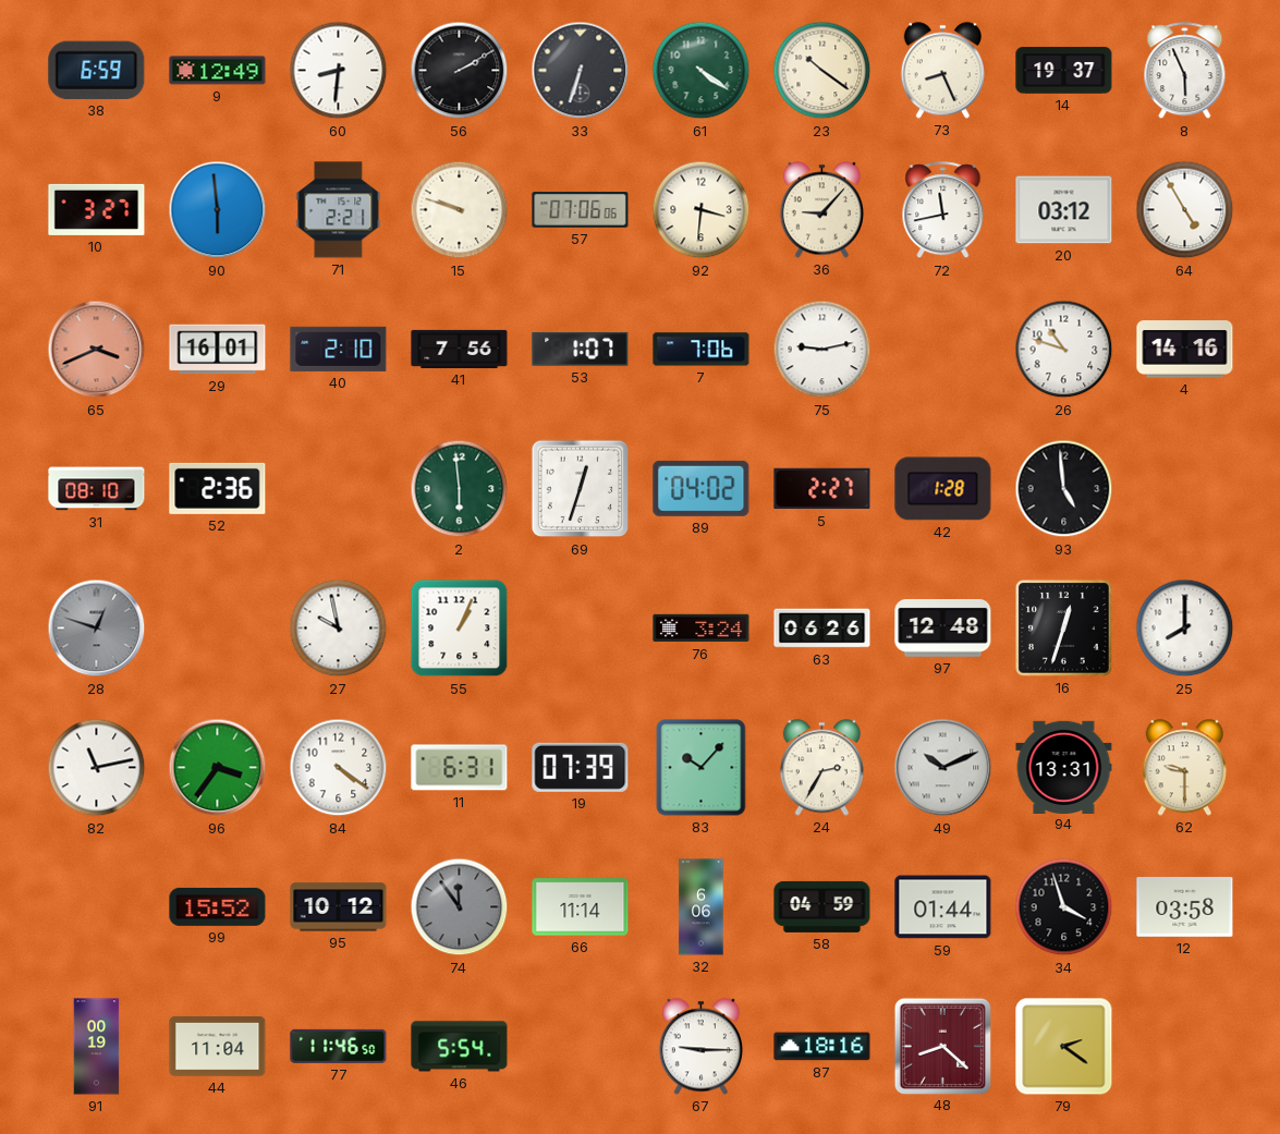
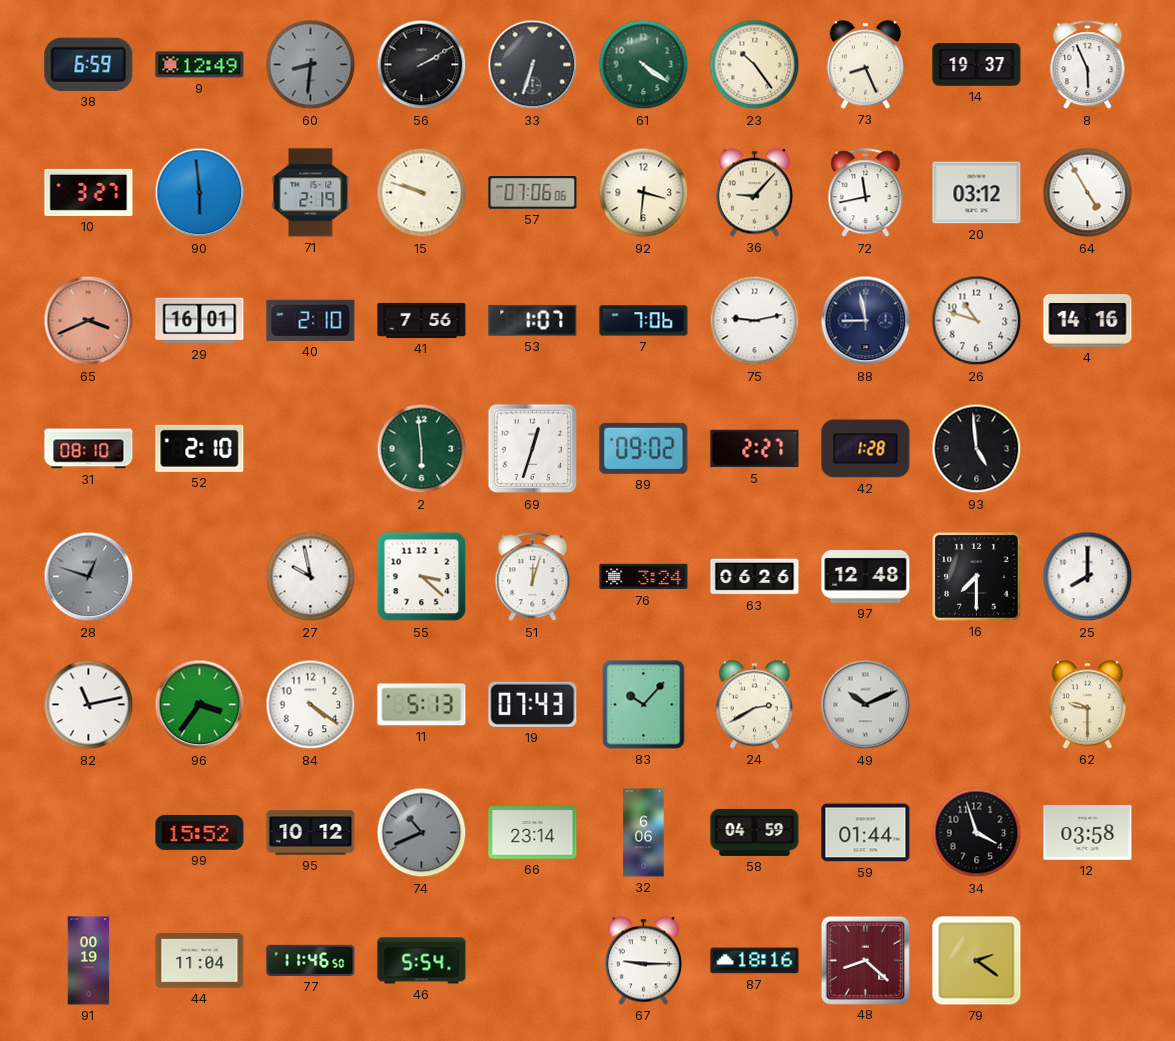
60 dial: white -> grey
23: 10:21 -> 10:24
71: 2:21 -> 2:19
88: none -> 8:58
52: 2:36 -> 2:10
89: 04:02 -> 09:02
55: 1:04 -> 3:22
51: none -> 12:03
16: 12:33 -> 7:30
11: 6:31 -> 5:13
19: 07:39 -> 07:43
24: 2:35 -> 2:40
94: 13:31 -> none
74: 11:54 -> 10:41
66: 11:14 -> 23:14
